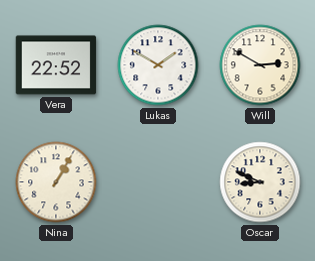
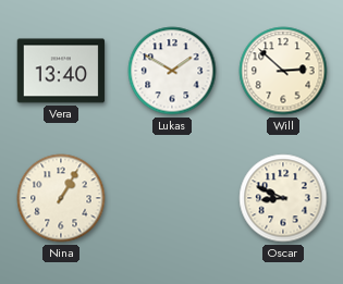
Vera: 22:52 -> 13:40
Will: 2:50 -> 2:52
